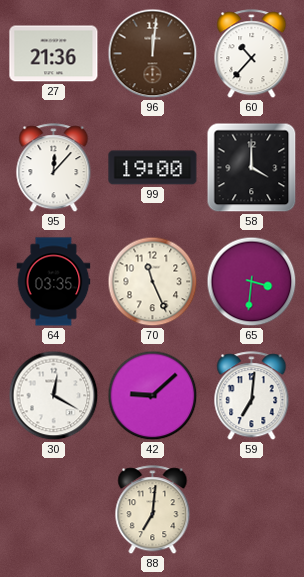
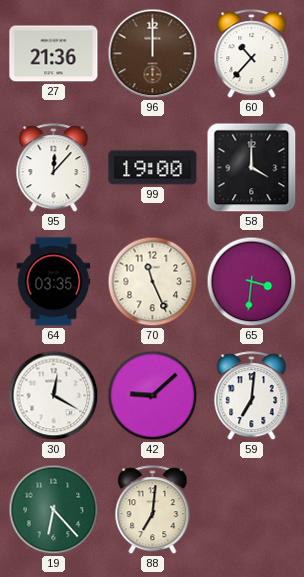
96: 12:01 -> 12:00
19: none -> 6:23
